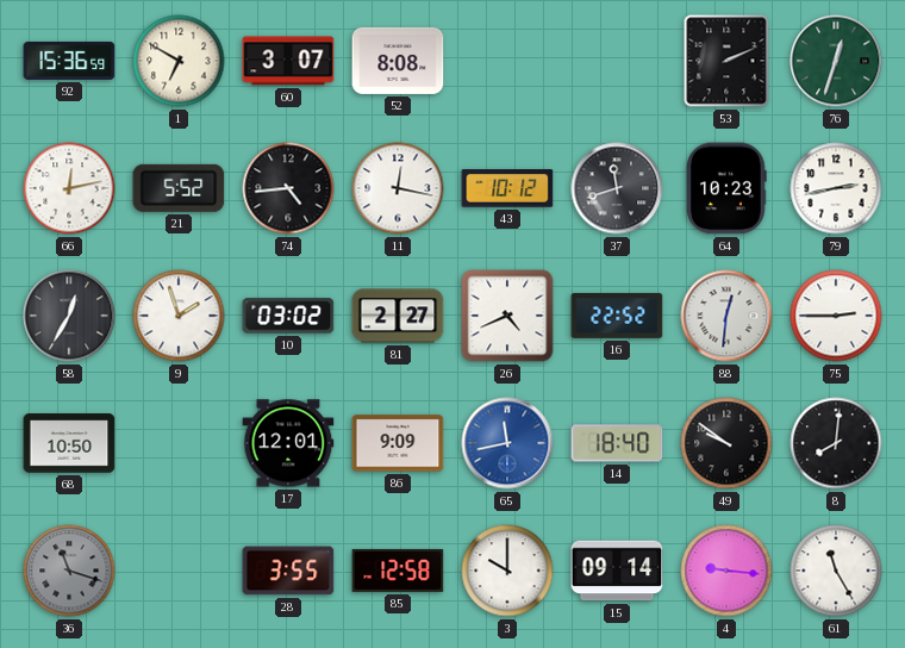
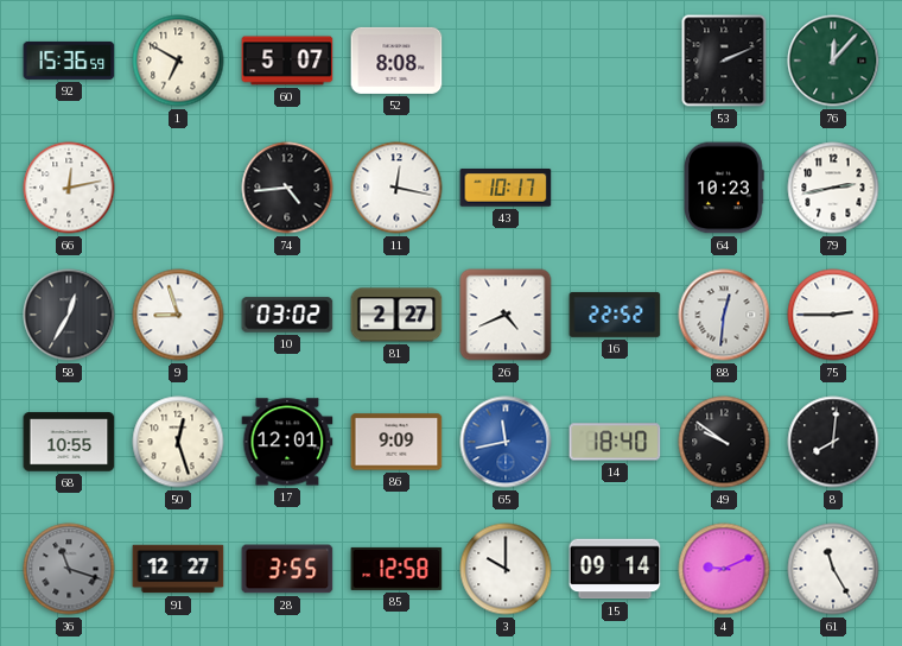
60: 3:07 -> 5:07
76: 12:33 -> 12:07
21: 5:52 -> none
43: 10:12 -> 10:17
37: 11:42 -> none
9: 1:57 -> 8:57
68: 10:50 -> 10:55
50: none -> 12:27
91: none -> 12:27
4: 9:16 -> 9:11
